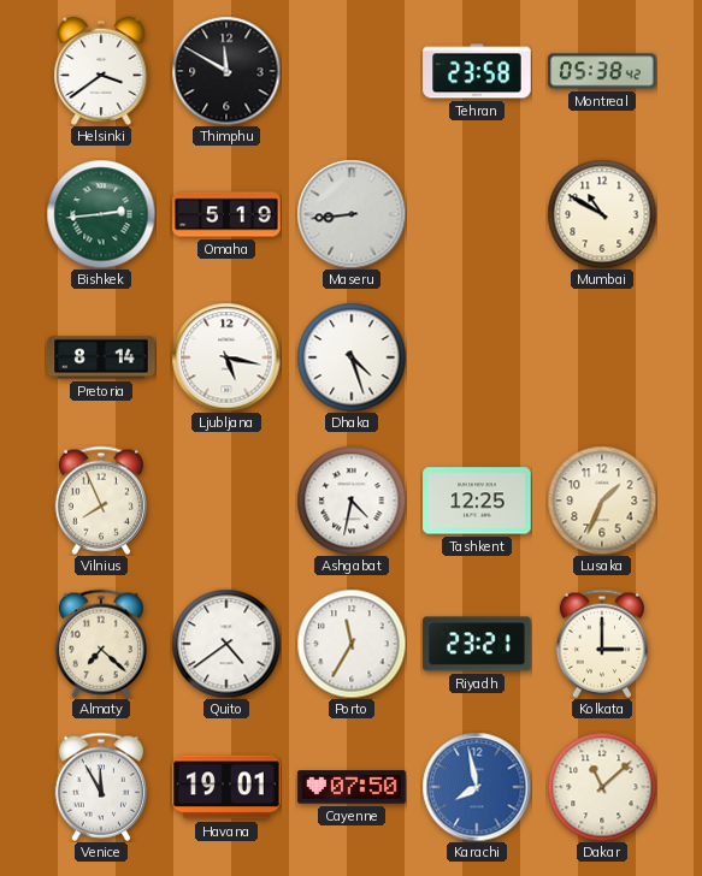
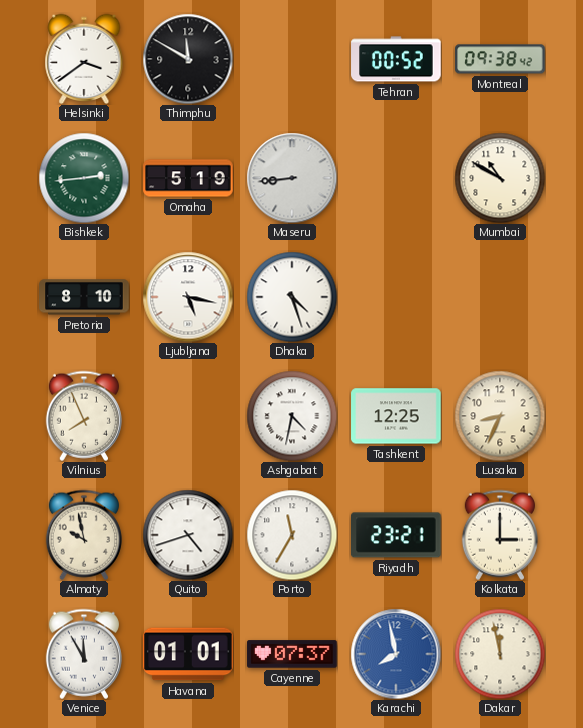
Tehran: 23:58 -> 00:52
Montreal: 05:38 -> 09:38
Pretoria: 8:14 -> 8:10
Lusaka: 1:34 -> 8:34
Almaty: 7:22 -> 9:58
Quito: 4:39 -> 4:42
Havana: 19:01 -> 01:01
Cayenne: 07:50 -> 07:37
Dakar: 11:08 -> 11:58
